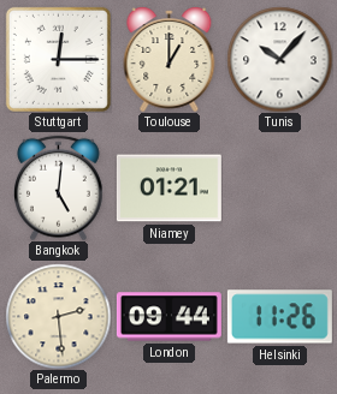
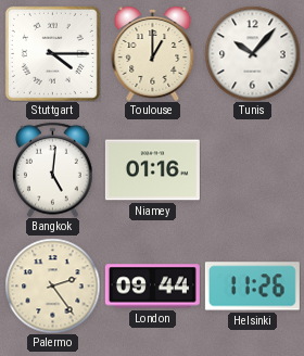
Stuttgart: 12:15 -> 4:15
Niamey: 01:21 -> 01:16
Palermo: 2:29 -> 2:24
